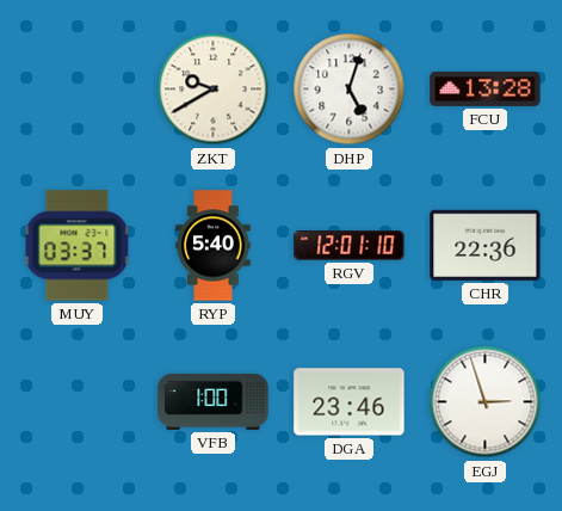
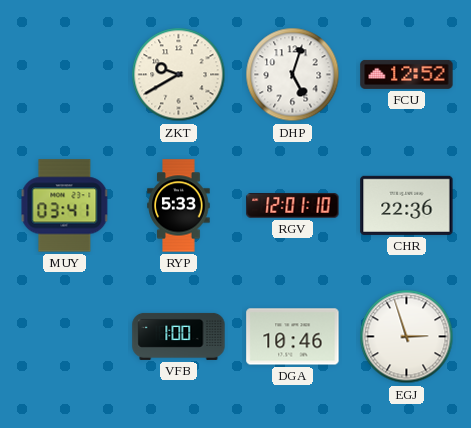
FCU: 13:28 -> 12:52
MUY: 03:37 -> 03:41
RYP: 5:40 -> 5:33
DGA: 23:46 -> 10:46
